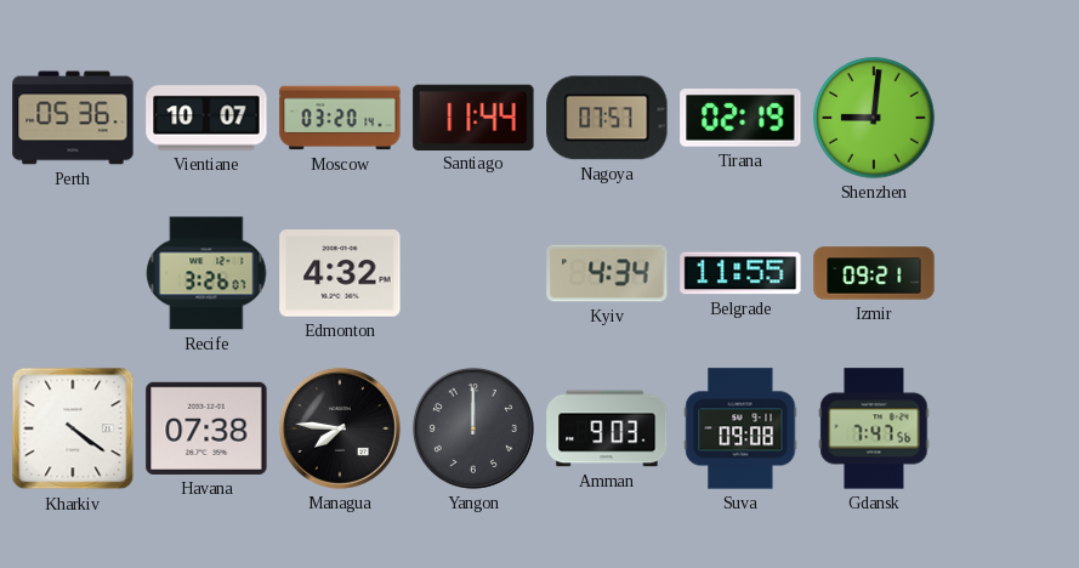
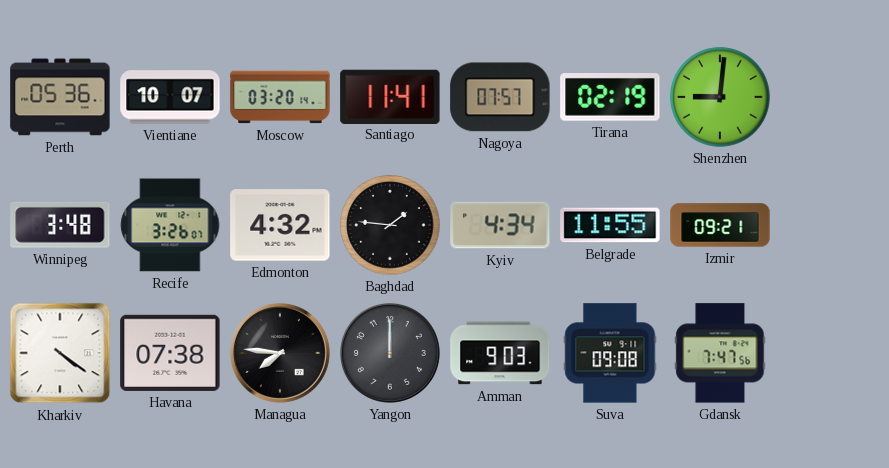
Santiago: 11:44 -> 11:41
Winnipeg: none -> 3:48
Baghdad: none -> 1:46
